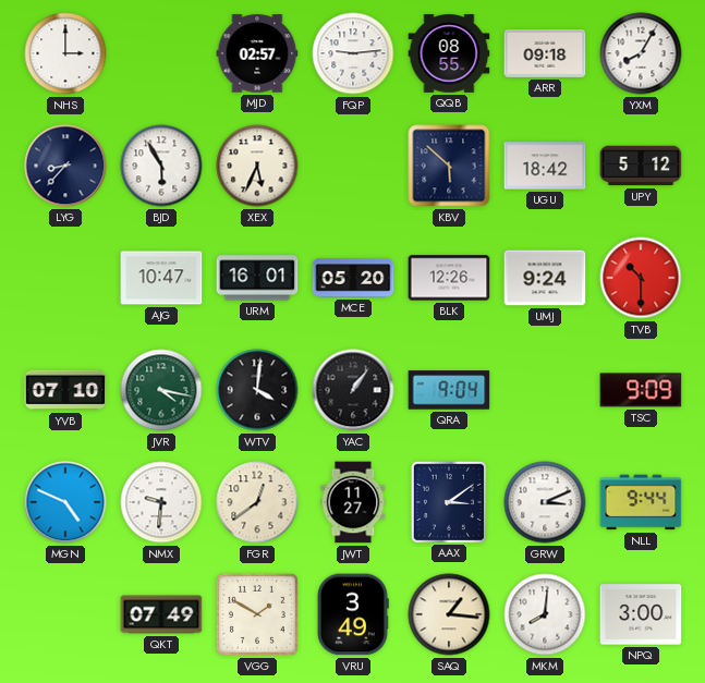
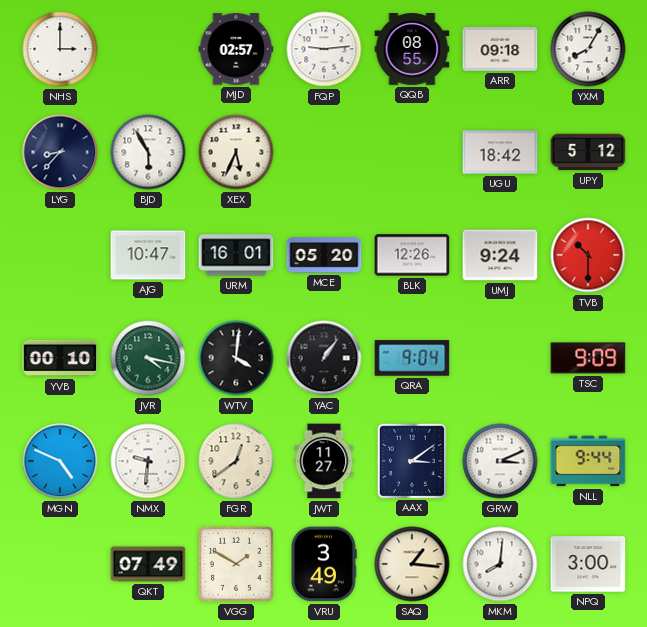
KBV: 5:52 -> none
YVB: 07:10 -> 00:10
